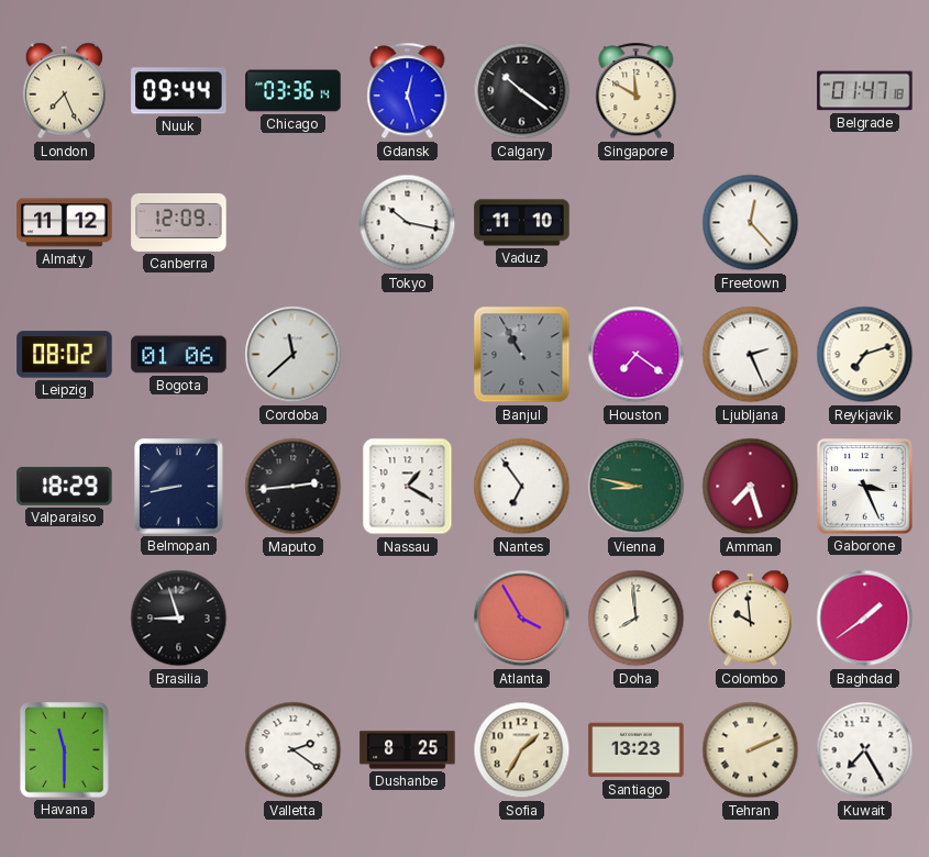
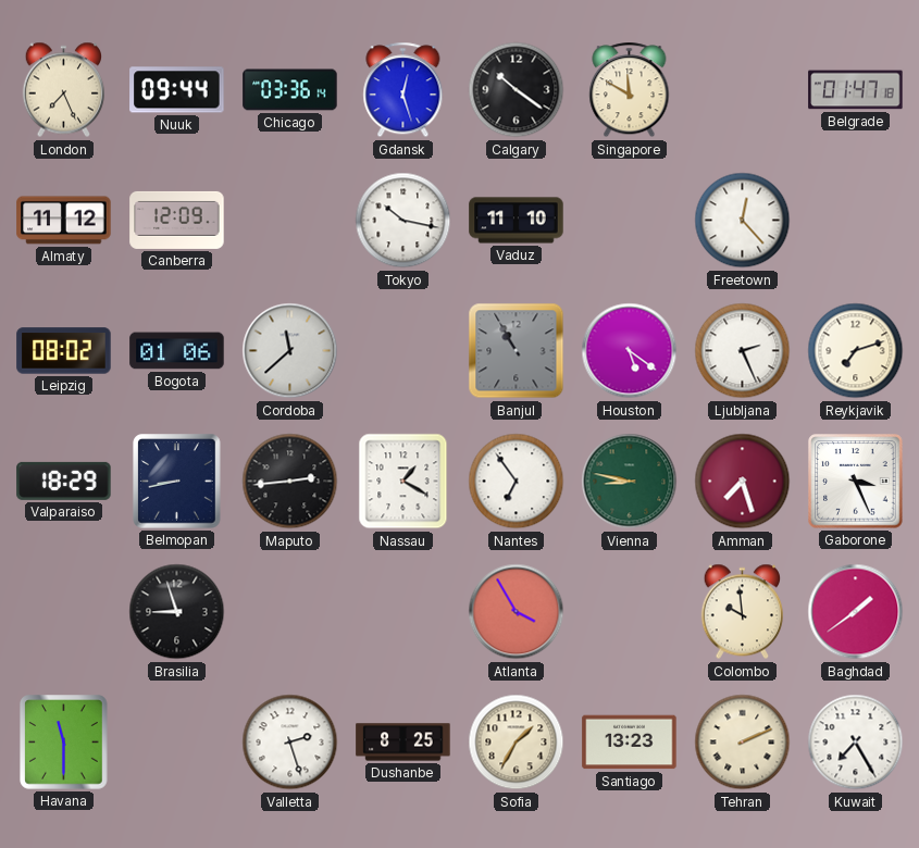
Houston: 7:21 -> 5:21
Doha: 7:59 -> none
Valletta: 2:21 -> 2:27
